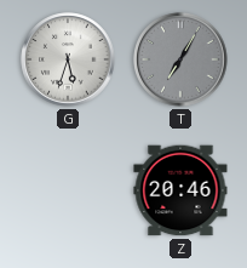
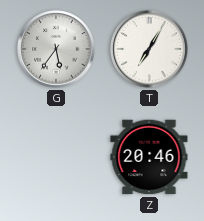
G: 5:33 -> 5:36
T dial: grey -> white
